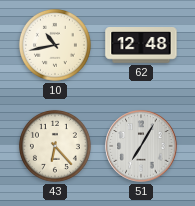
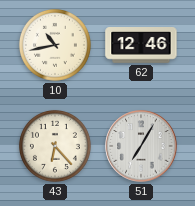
62: 12:48 -> 12:46
